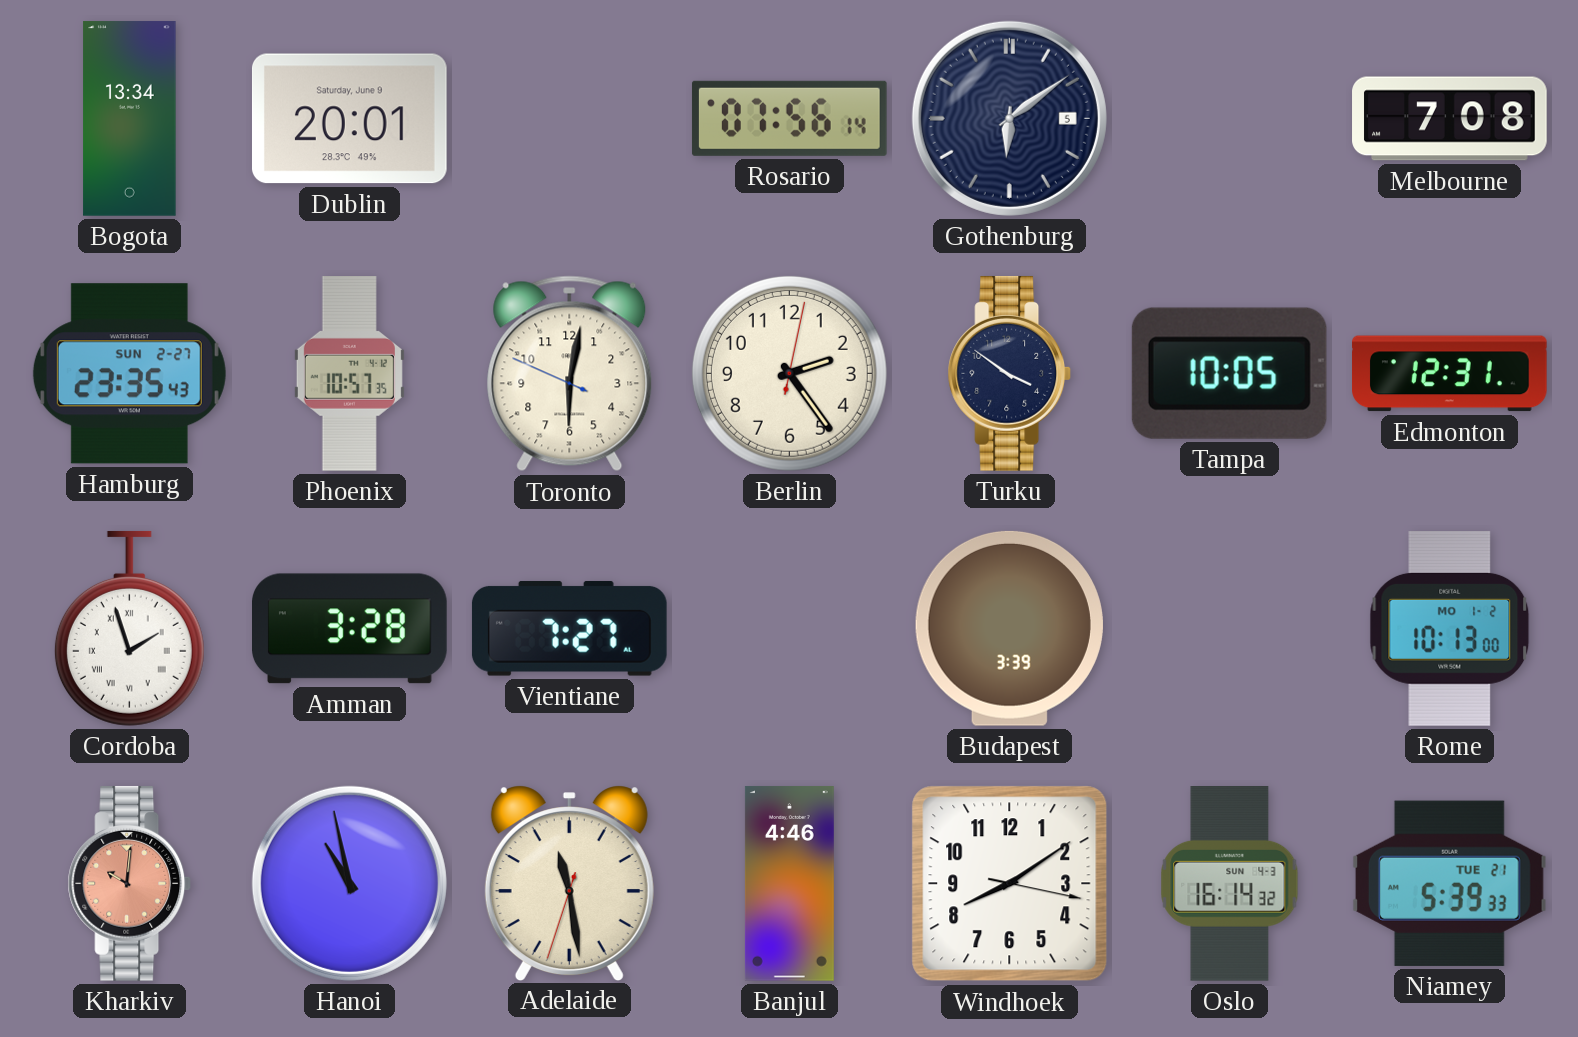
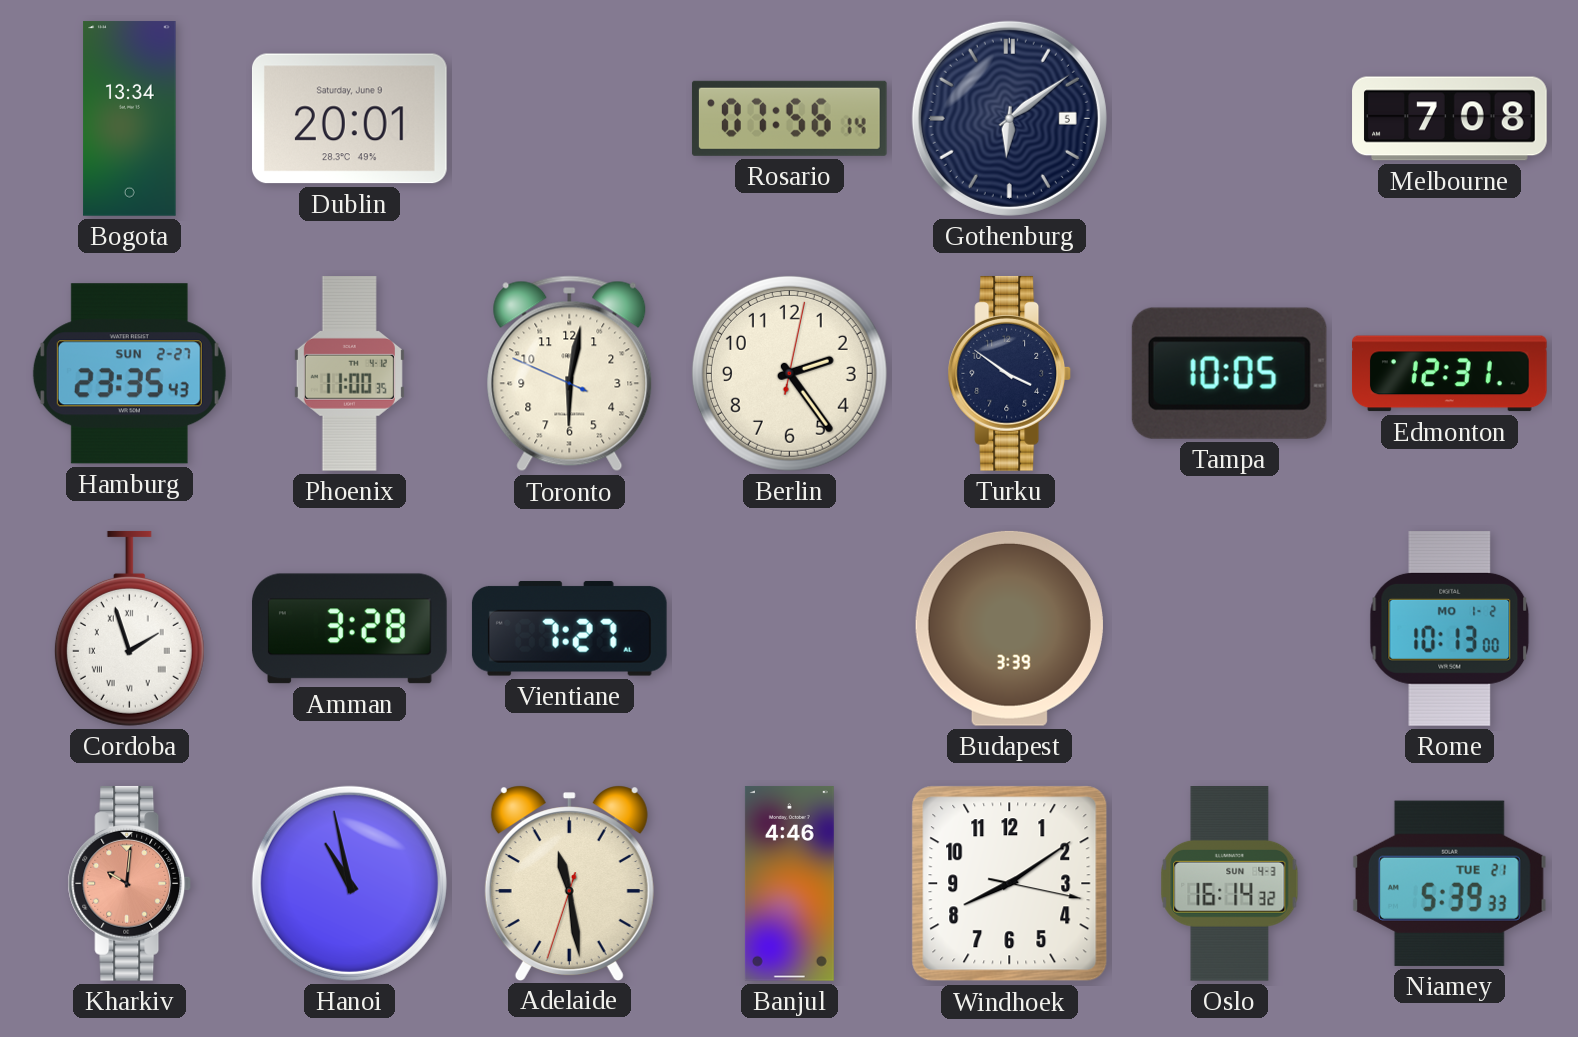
Phoenix: 10:57 -> 11:00
